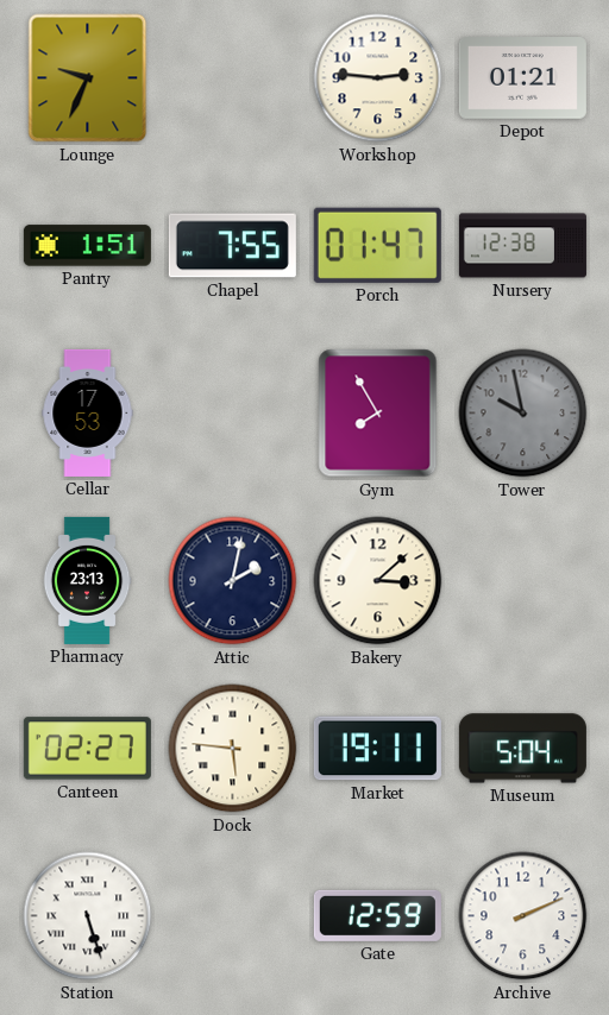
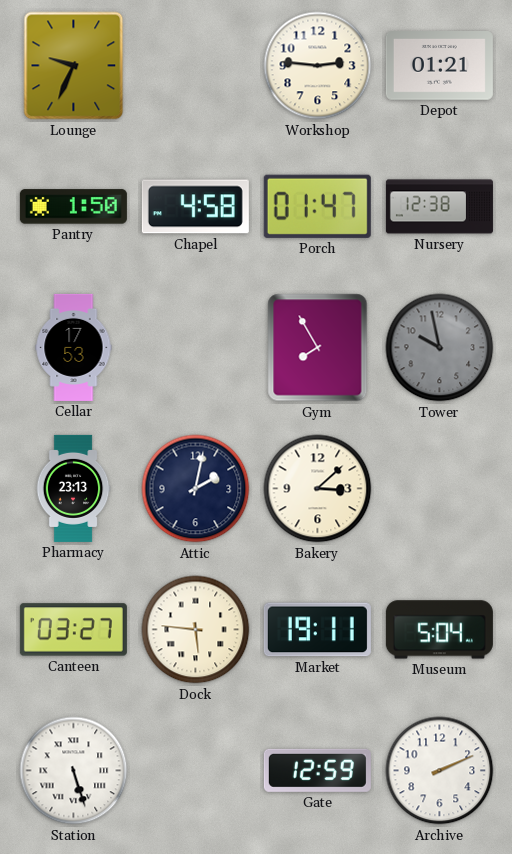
Pantry: 1:51 -> 1:50
Chapel: 7:55 -> 4:58
Canteen: 02:27 -> 03:27
